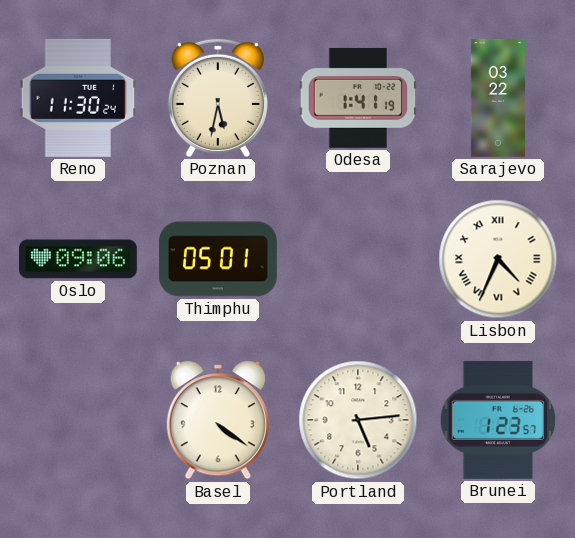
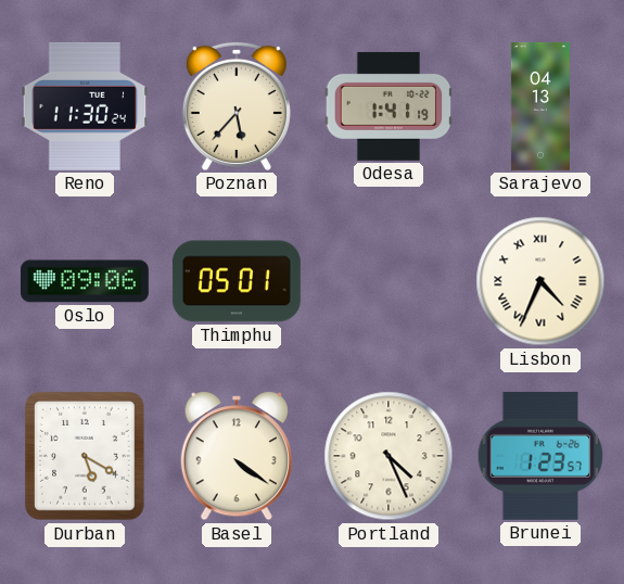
Poznan: 5:32 -> 5:37
Sarajevo: 03:22 -> 04:13
Durban: none -> 5:20
Portland: 5:14 -> 4:26
